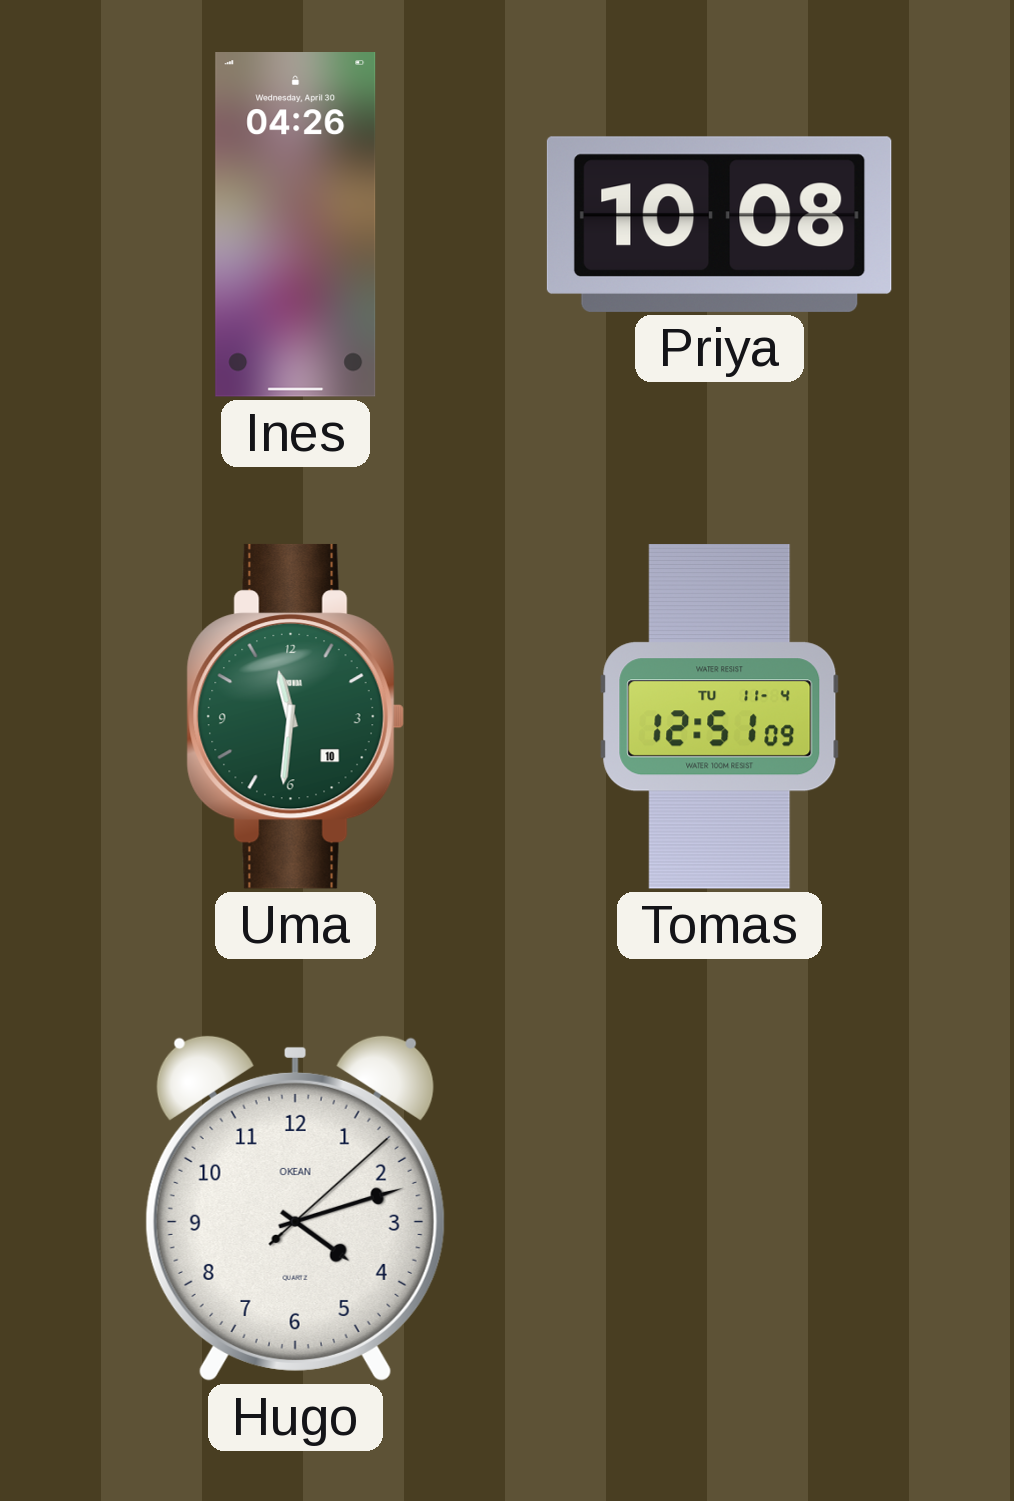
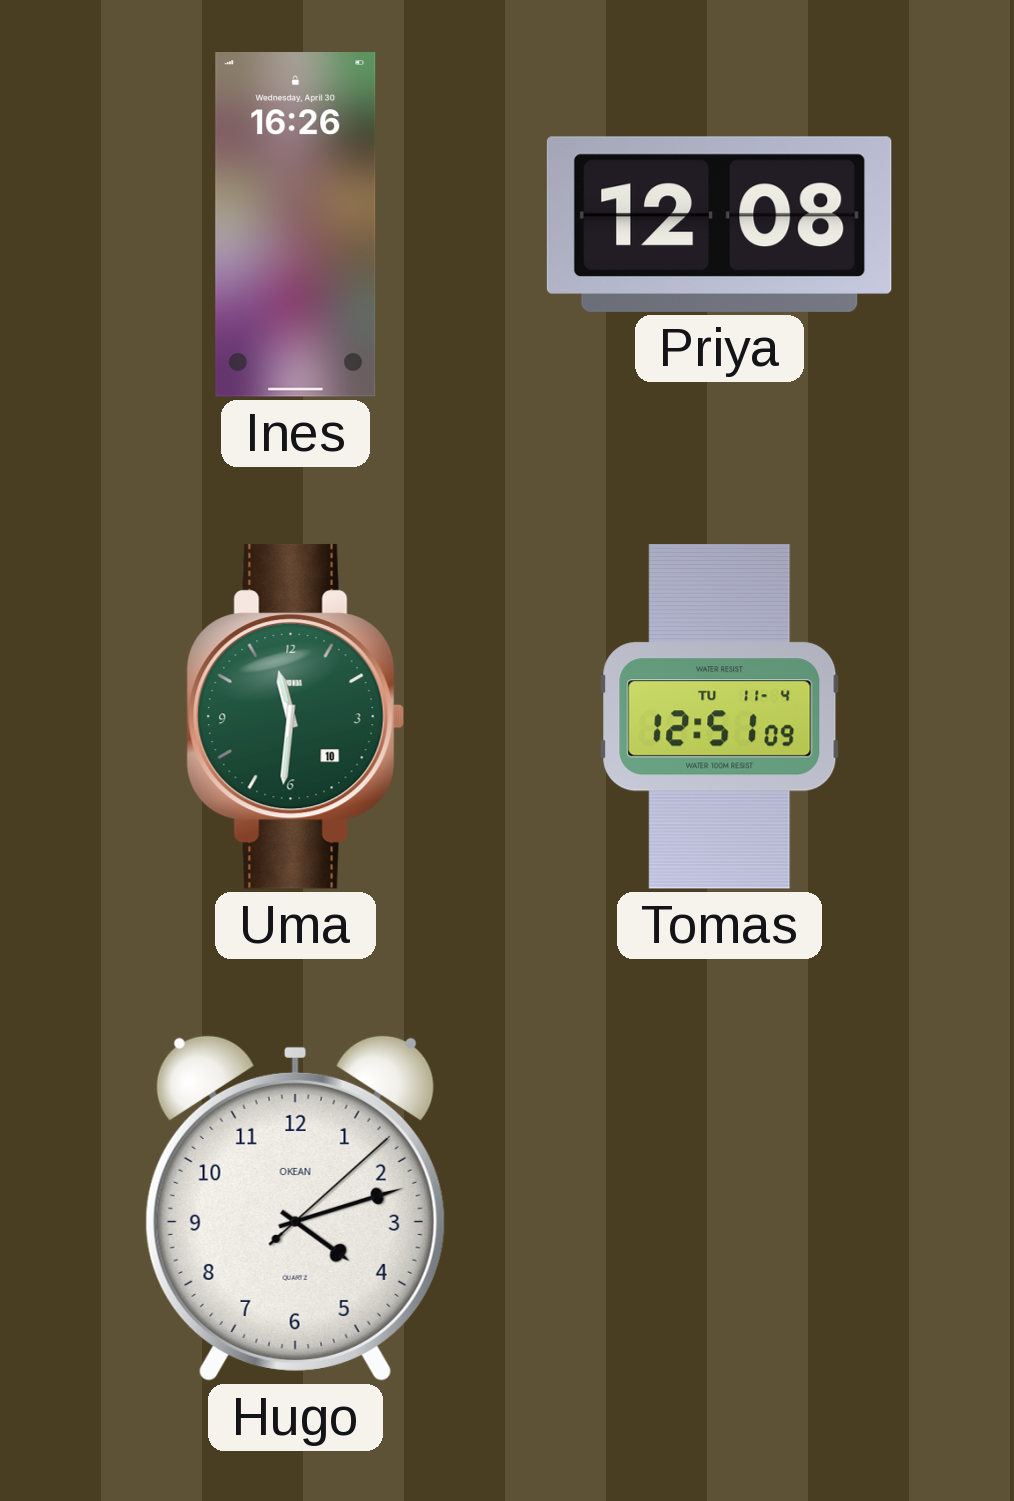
Ines: 04:26 -> 16:26
Priya: 10:08 -> 12:08
